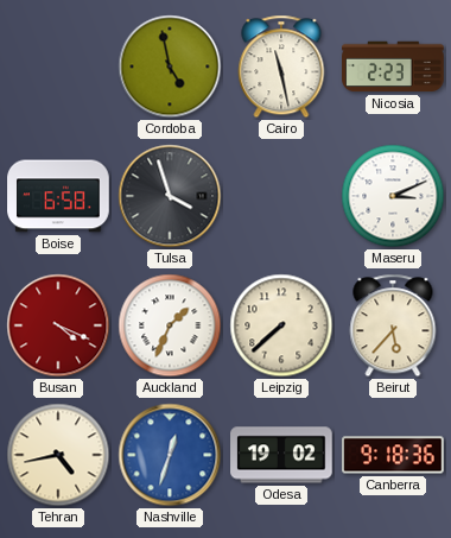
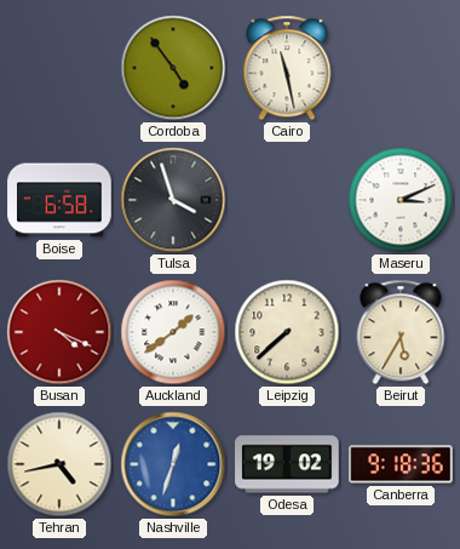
Cordoba: 4:58 -> 4:54
Nicosia: 2:23 -> none
Auckland: 1:34 -> 1:39
Beirut: 5:37 -> 5:35
